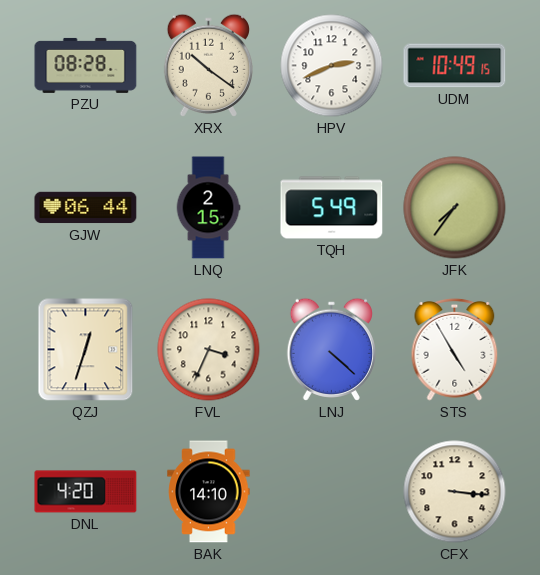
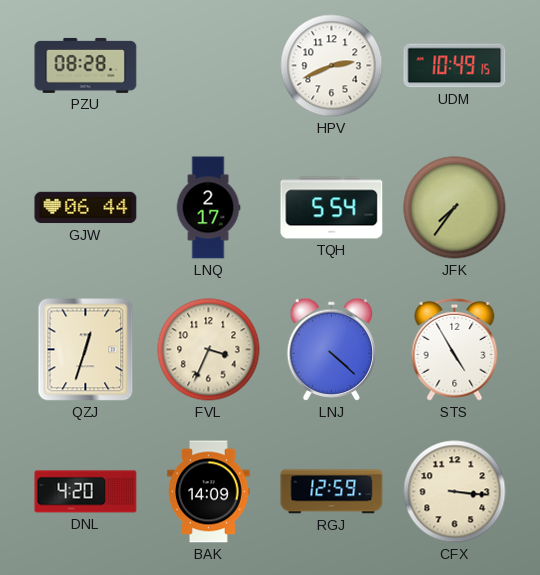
XRX: 10:21 -> none
LNQ: 2:15 -> 2:17
TQH: 5:49 -> 5:54
BAK: 14:10 -> 14:09
RGJ: none -> 12:59
